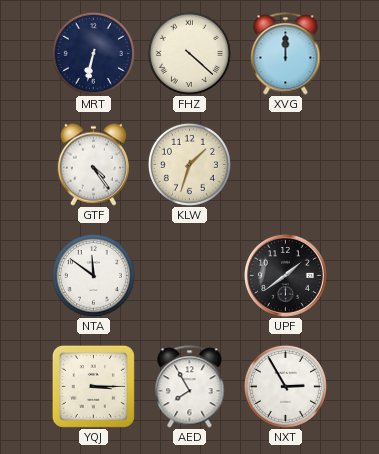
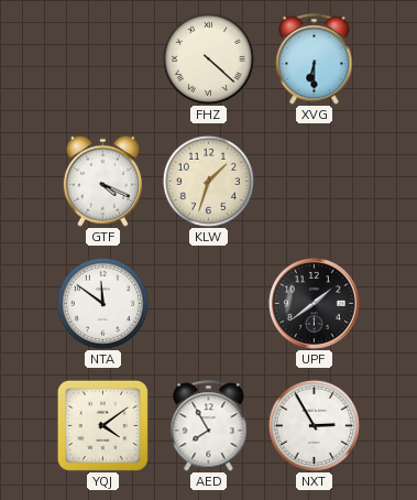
MRT: 6:32 -> none
XVG: 12:00 -> 6:30
GTF: 4:24 -> 4:19
YQJ: 3:15 -> 4:09
